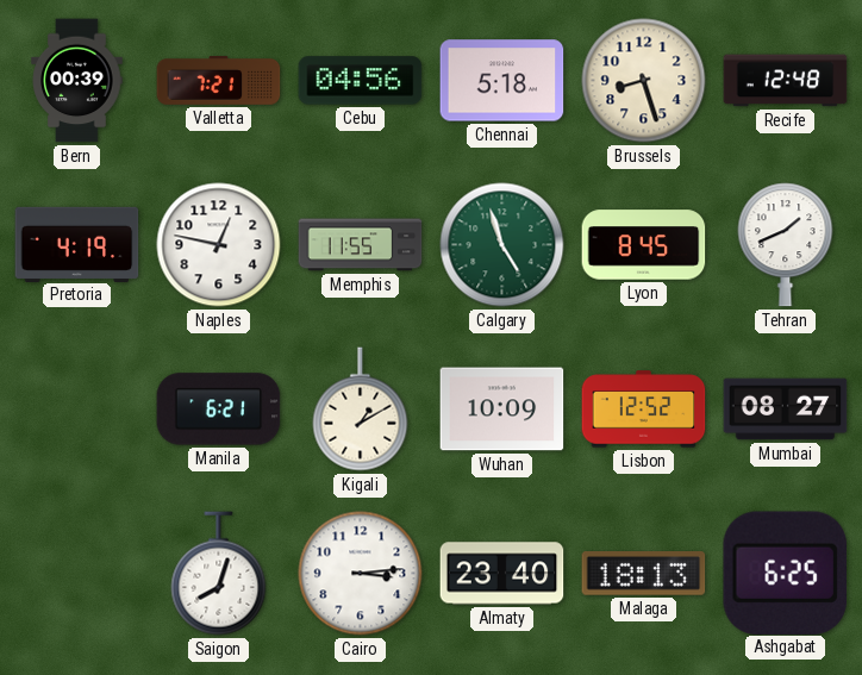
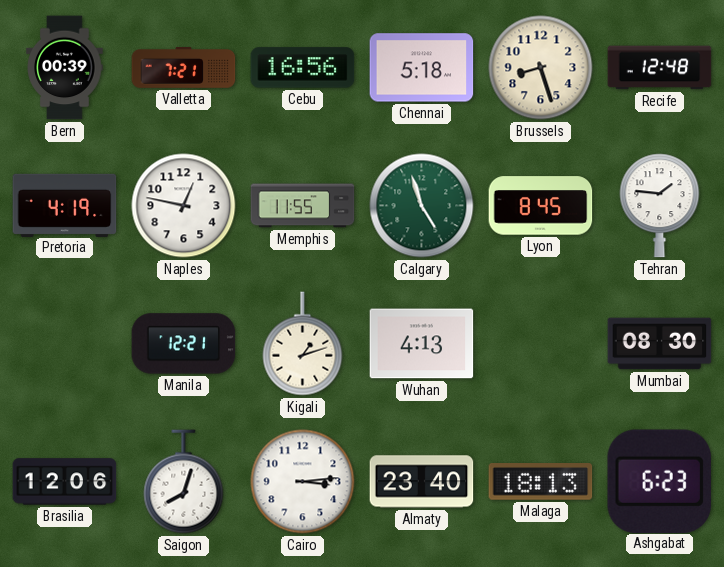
Cebu: 04:56 -> 16:56
Tehran: 1:41 -> 1:46
Manila: 6:21 -> 12:21
Kigali: 1:10 -> 1:12
Wuhan: 10:09 -> 4:13
Lisbon: 12:52 -> none
Mumbai: 08:27 -> 08:30
Brasilia: none -> 12:06
Ashgabat: 6:25 -> 6:23
